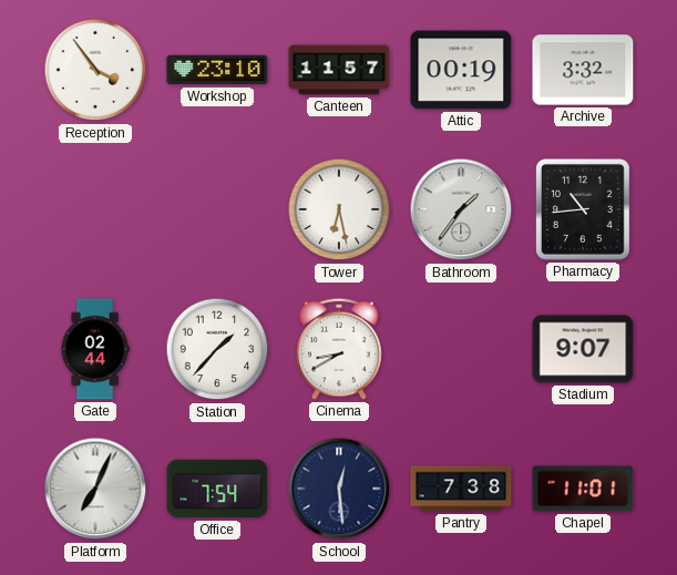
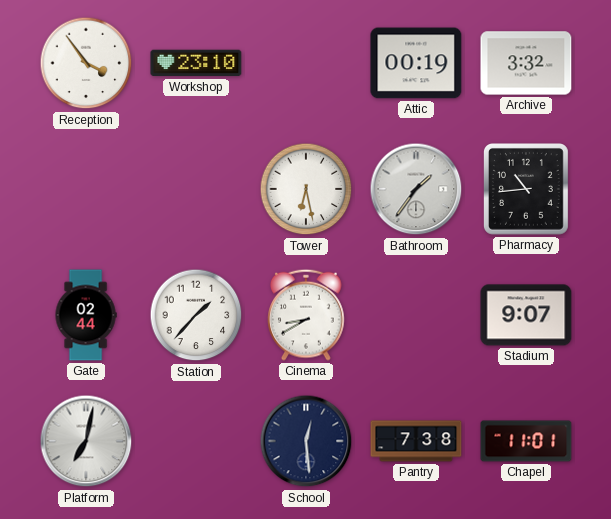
Canteen: 11:57 -> none
Platform: 7:04 -> 7:02
Office: 7:54 -> none
